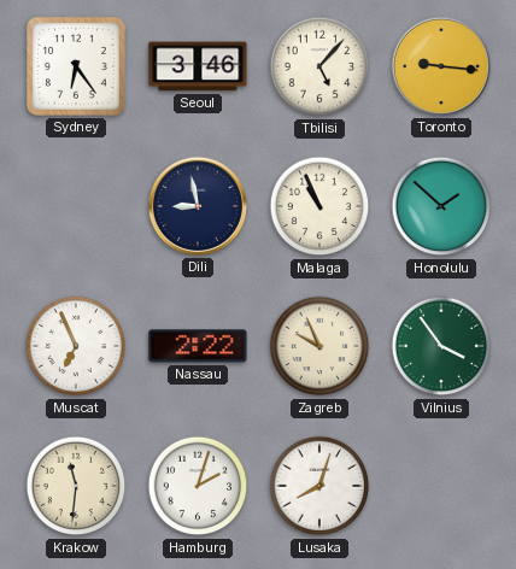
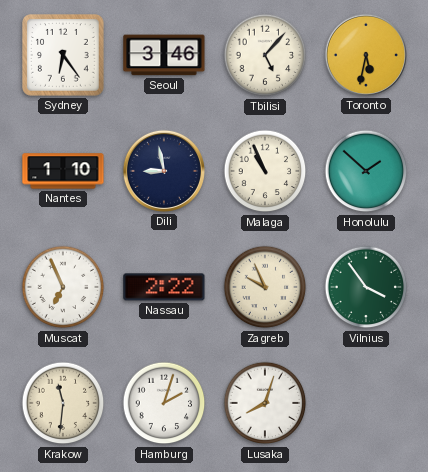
Toronto: 9:16 -> 5:32
Nantes: none -> 1:10
